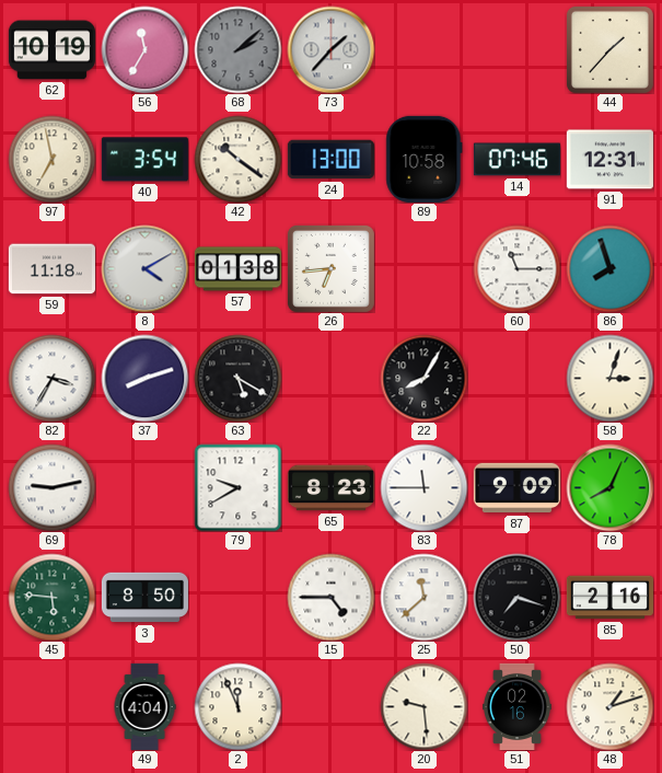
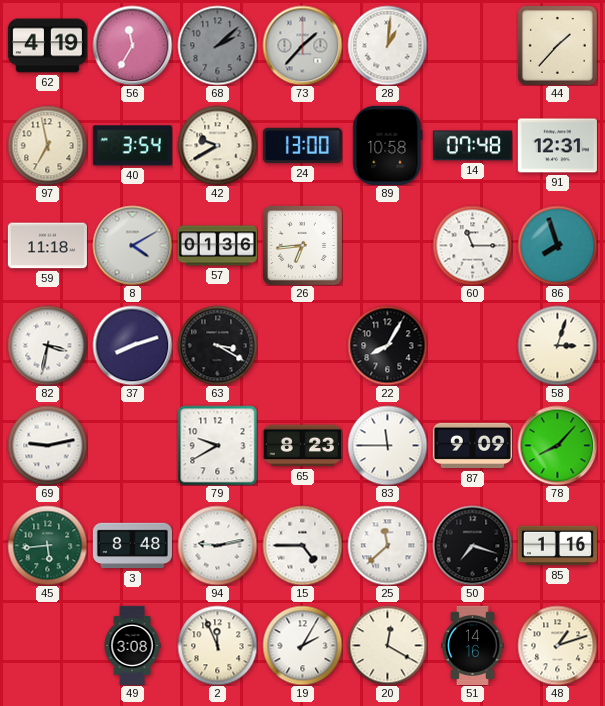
62: 10:19 -> 4:19
28: none -> 1:01
42: 10:21 -> 9:40
14: 07:46 -> 07:48
57: 01:38 -> 01:36
82: 3:35 -> 3:32
63: 5:20 -> 3:20
78: 8:04 -> 8:07
45: 5:46 -> 5:44
3: 8:50 -> 8:48
94: none -> 9:13
85: 2:16 -> 1:16
49: 4:04 -> 3:08
19: none -> 2:05
20: 9:29 -> 12:20
51: 02:16 -> 14:16
